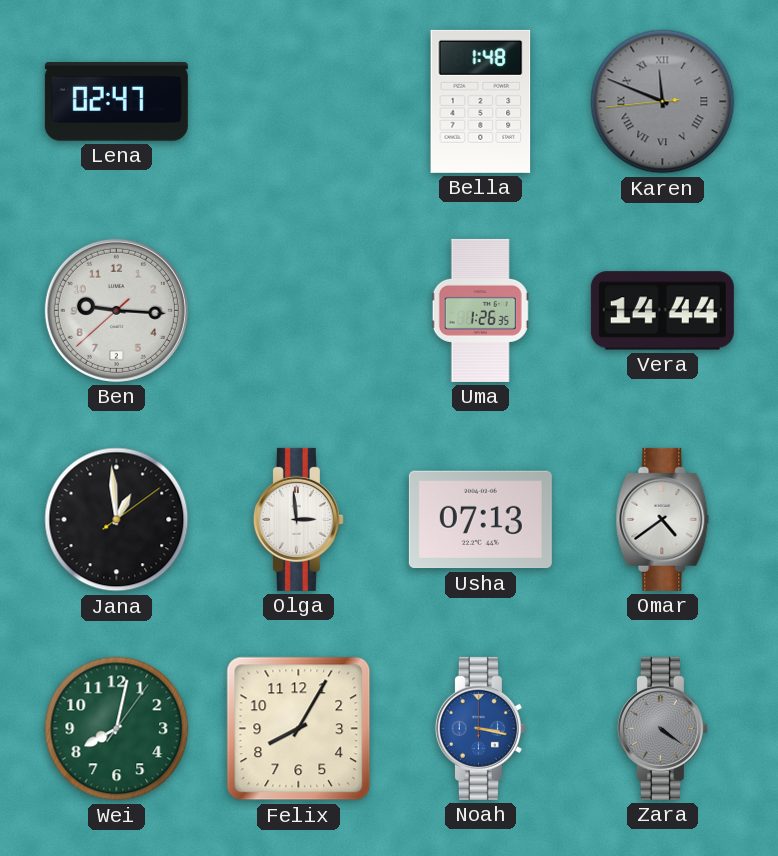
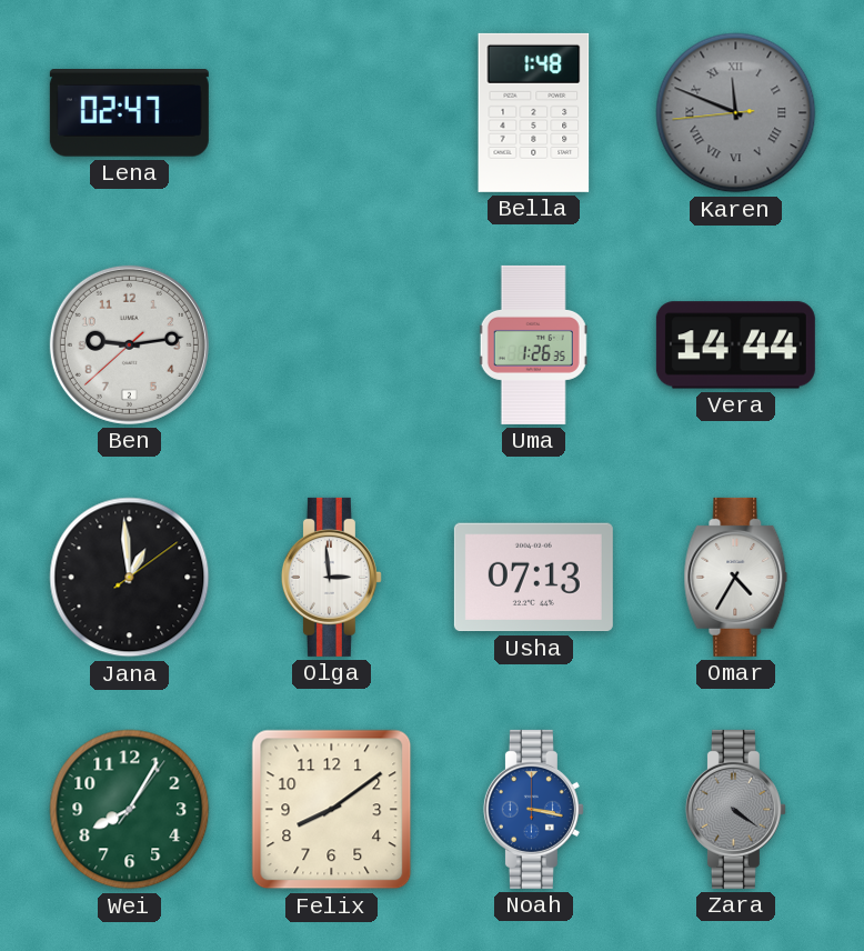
Ben: 9:15 -> 9:13
Omar: 4:39 -> 4:35
Wei: 8:02 -> 8:05
Felix: 8:05 -> 8:09
